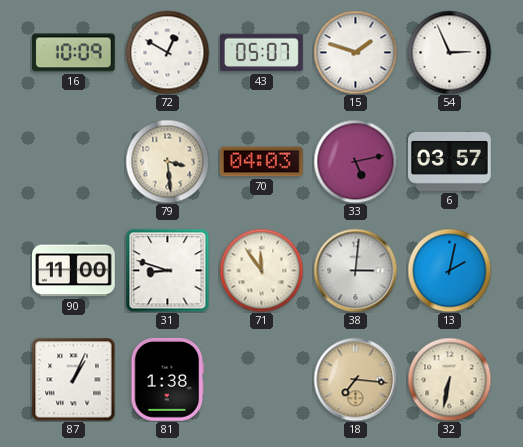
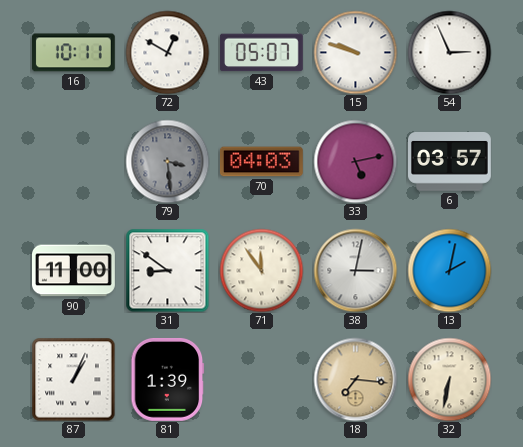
16: 10:09 -> 10:11
15: 1:48 -> 9:48
79 dial: cream -> grey
31: 8:48 -> 8:51
38: 3:01 -> 3:02
81: 1:38 -> 1:39
